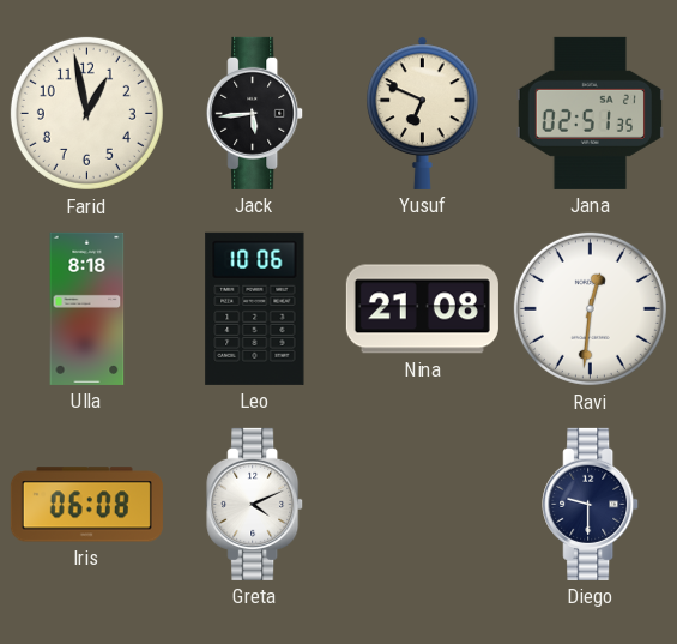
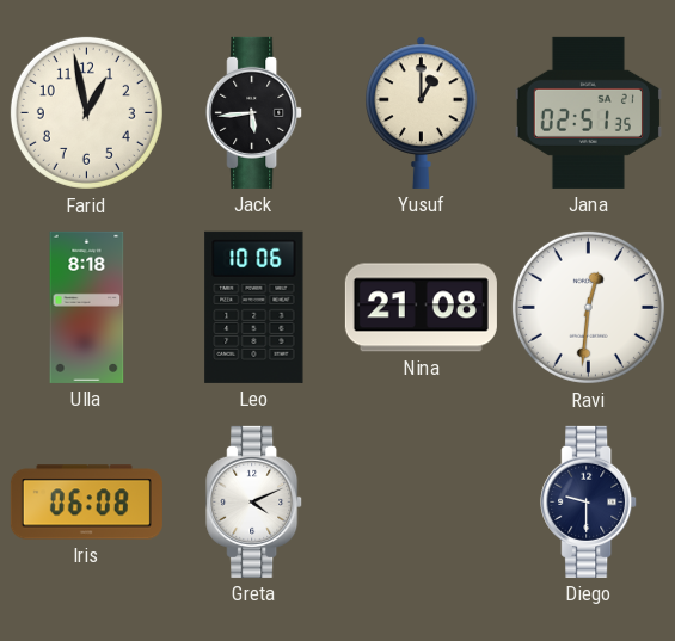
Yusuf: 6:49 -> 1:00
